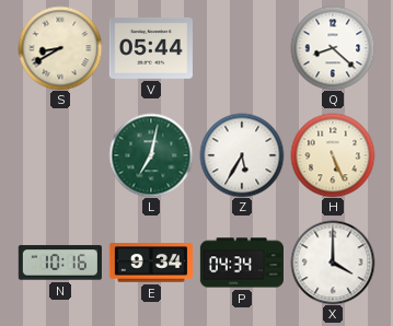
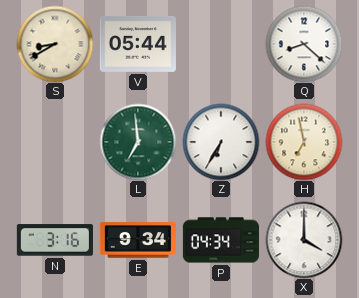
L: 7:02 -> 6:59
Z: 5:35 -> 6:35
H: 5:26 -> 6:58
N: 10:16 -> 3:16
